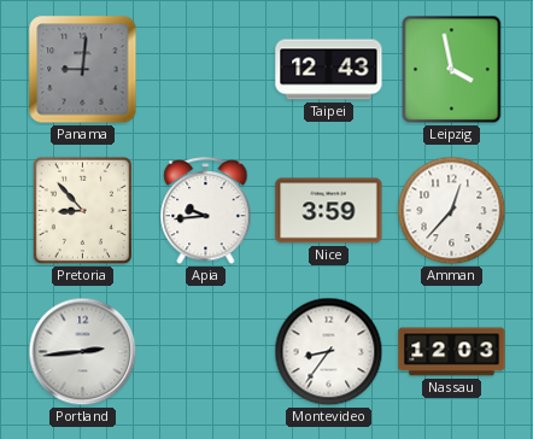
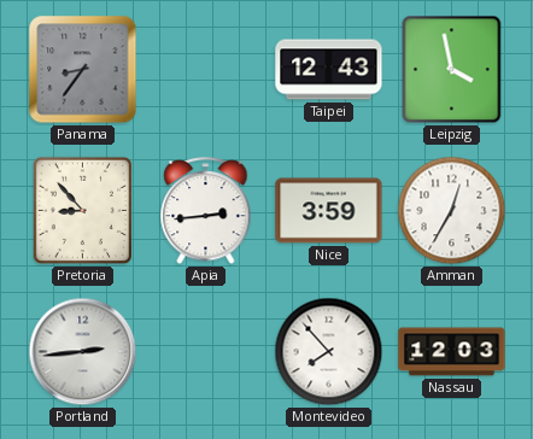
Panama: 9:01 -> 8:36
Apia: 9:44 -> 2:44
Amman: 12:37 -> 12:35
Montevideo: 8:36 -> 7:53
